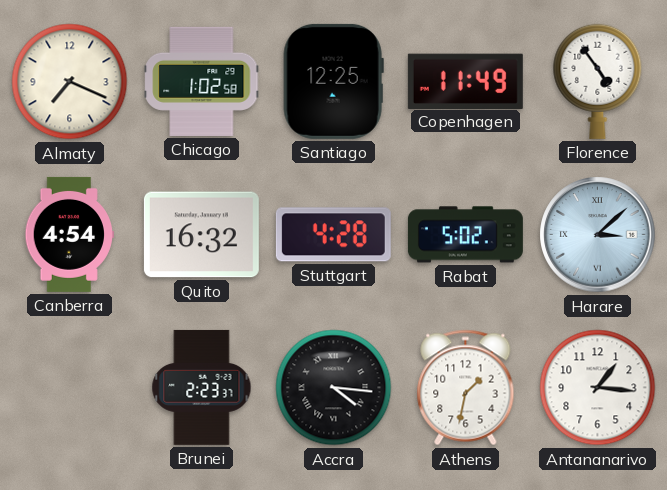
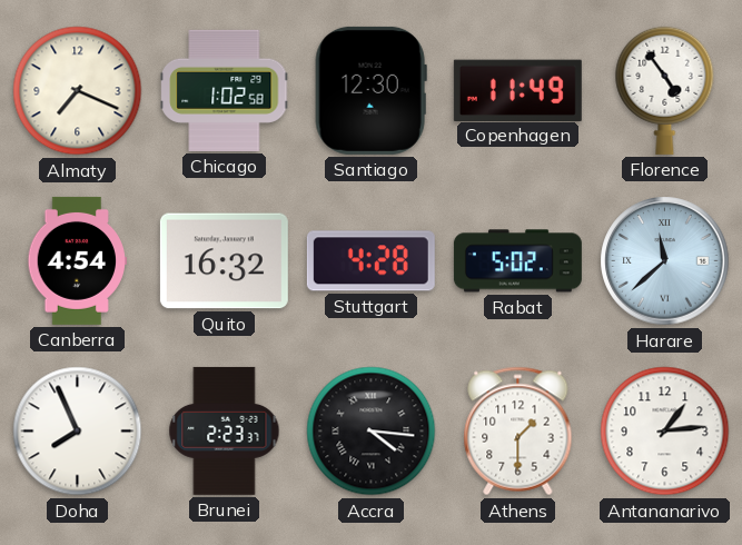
Santiago: 12:25 -> 12:30
Harare: 3:08 -> 11:38
Doha: none -> 7:56
Athens: 1:32 -> 1:30
Antananarivo: 1:16 -> 1:14
